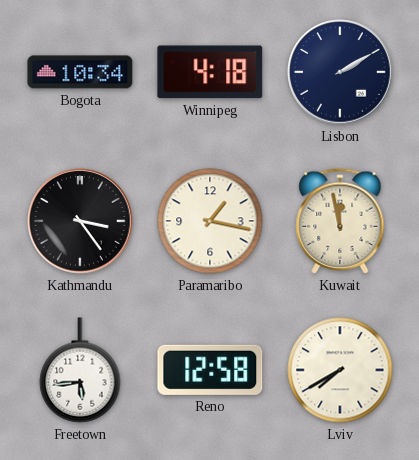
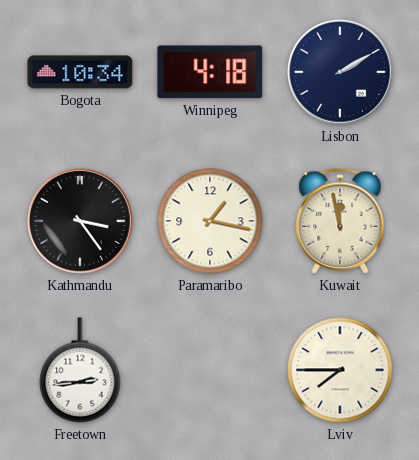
Freetown: 5:44 -> 2:44
Reno: 12:58 -> none
Lviv: 7:40 -> 7:45
